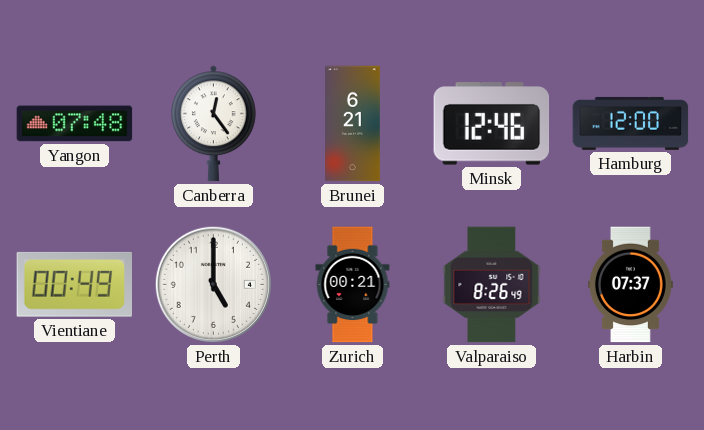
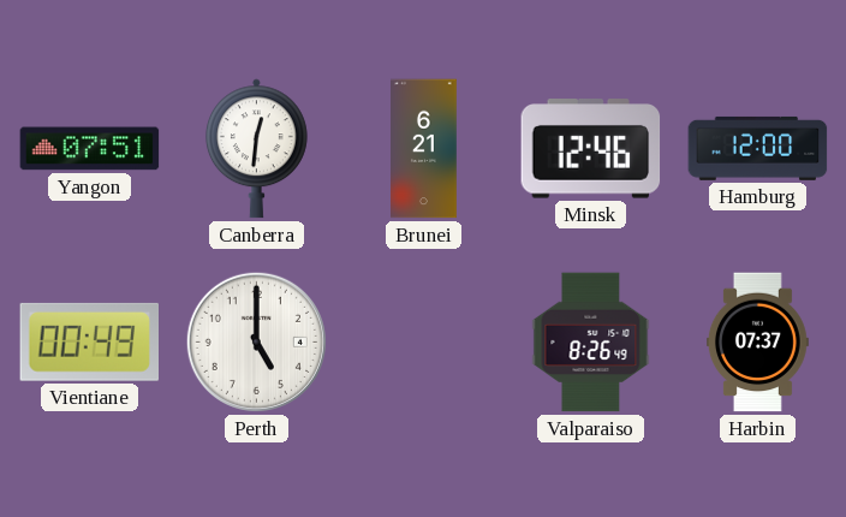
Yangon: 07:48 -> 07:51
Canberra: 12:24 -> 12:31
Zurich: 00:21 -> none
